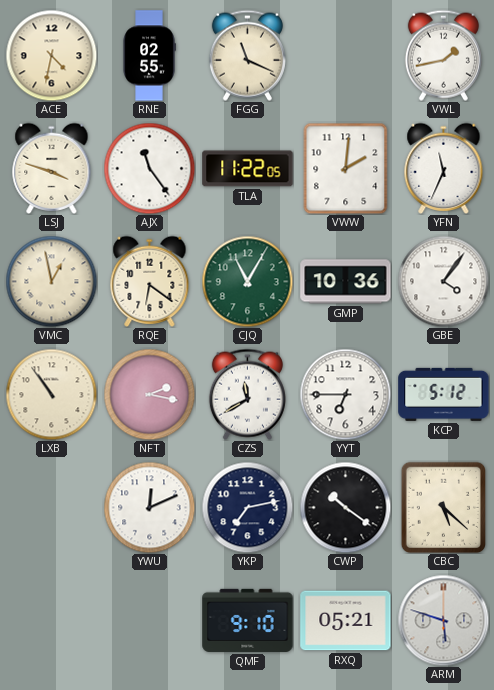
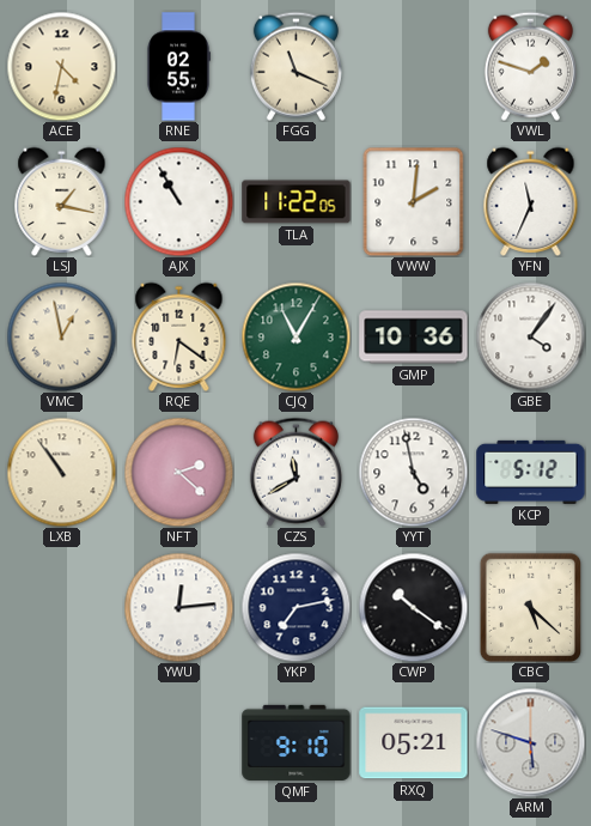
VWL: 1:43 -> 1:48
LSJ: 3:48 -> 1:17
AJX: 11:24 -> 10:55
NFT: 2:17 -> 2:22
YYT: 6:45 -> 4:58
YWU: 12:11 -> 12:14
